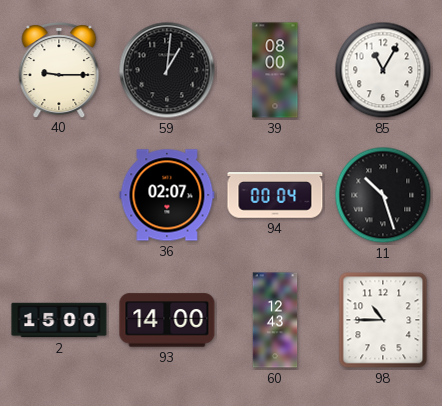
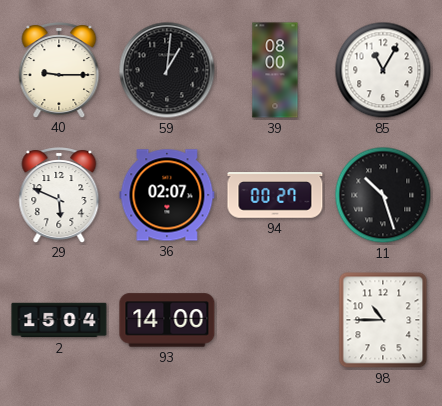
29: none -> 5:49
94: 00:04 -> 00:27
2: 15:00 -> 15:04
60: 12:43 -> none
